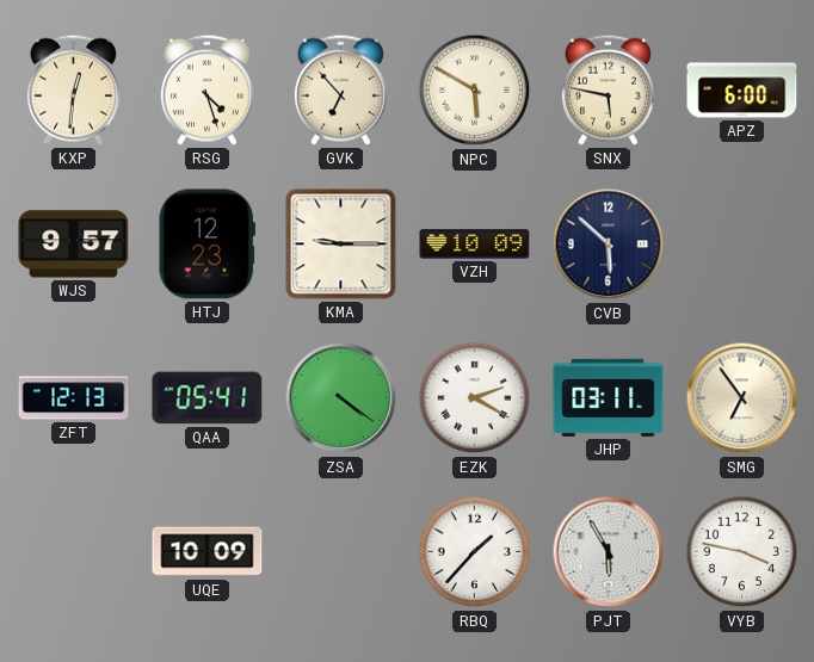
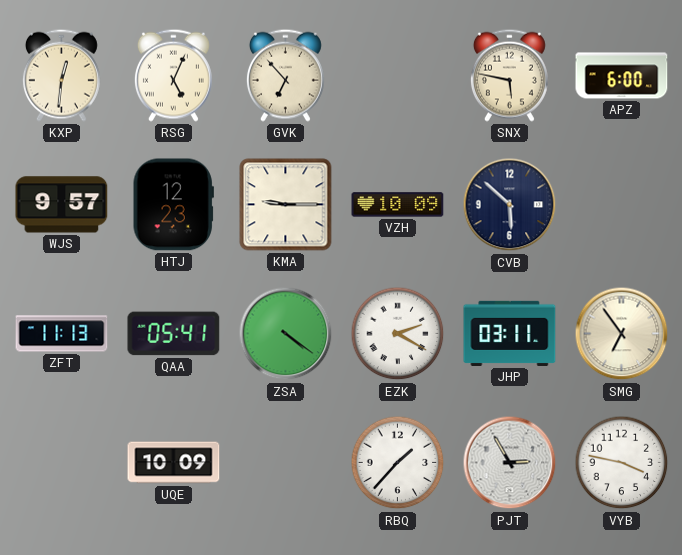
RSG: 4:27 -> 5:04
NPC: 5:50 -> none
ZFT: 12:13 -> 11:13
PJT: 5:55 -> 2:55
